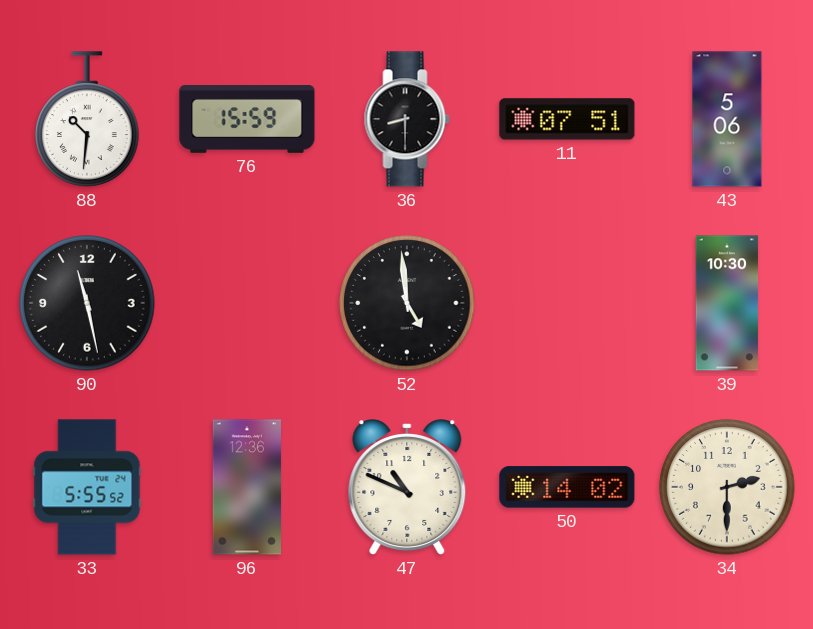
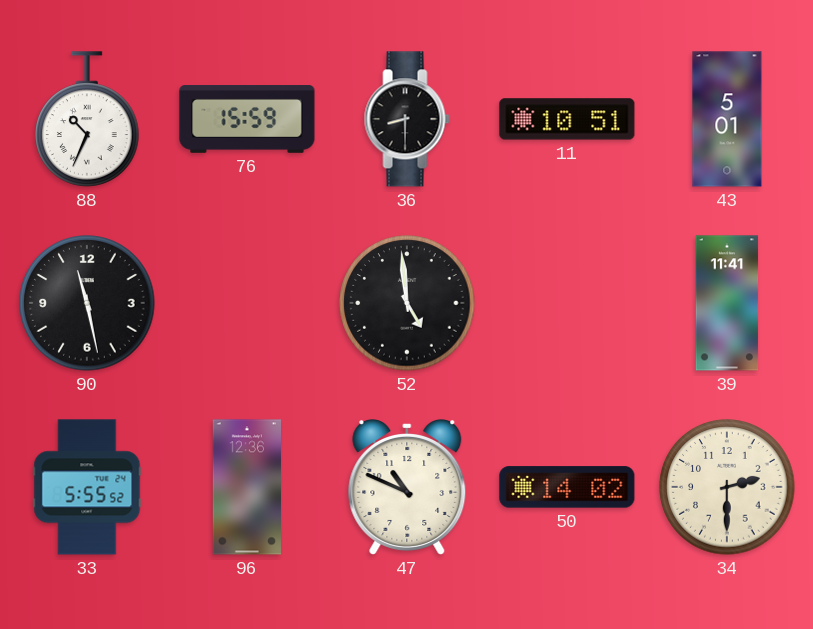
88: 10:31 -> 10:34
11: 07:51 -> 10:51
43: 5:06 -> 5:01
39: 10:30 -> 11:41
